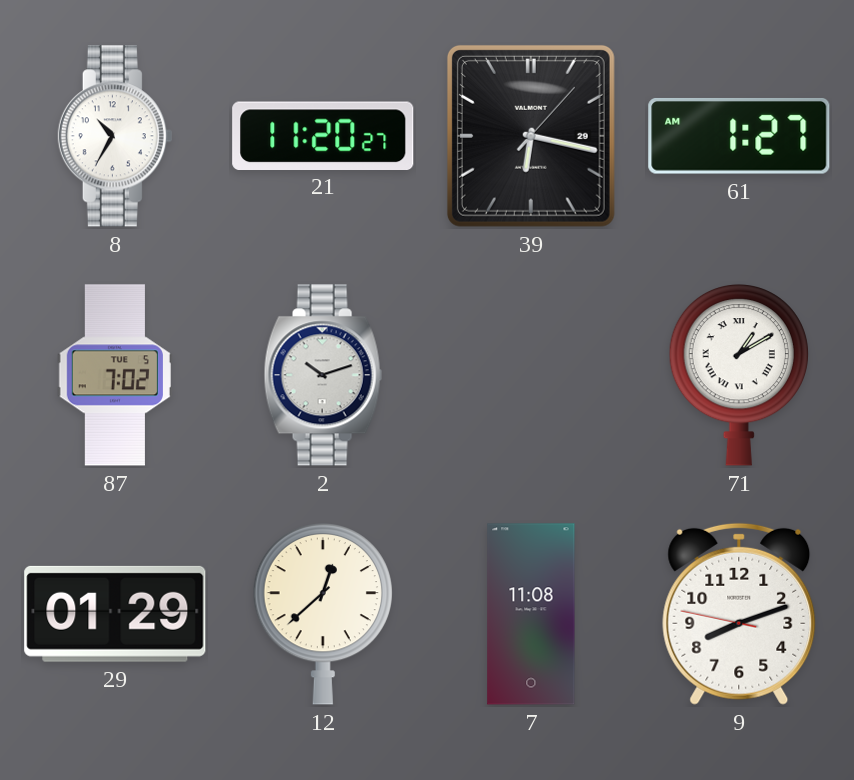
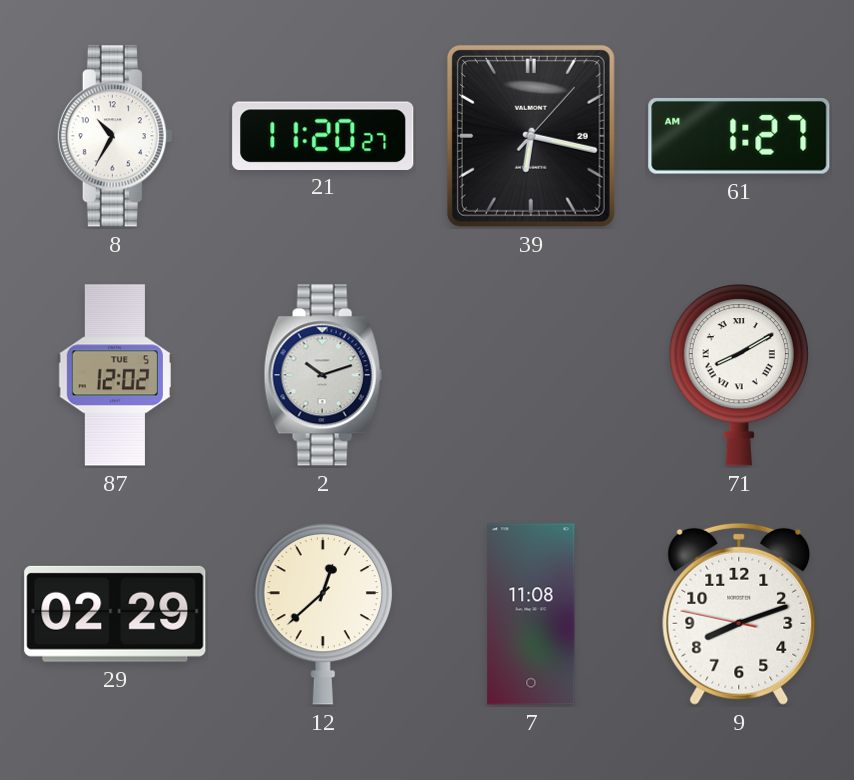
87: 7:02 -> 12:02
71: 1:10 -> 8:10
29: 01:29 -> 02:29
